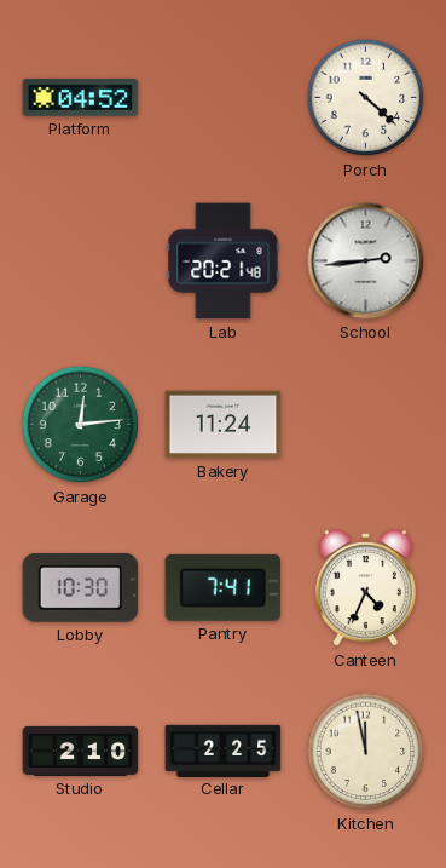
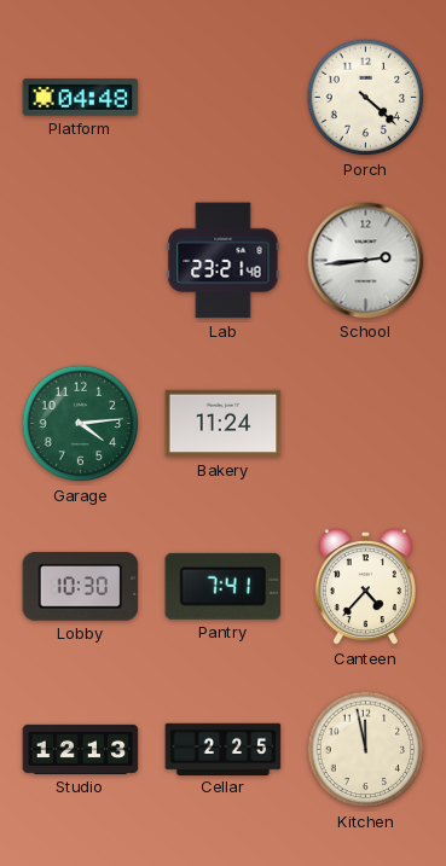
Platform: 04:52 -> 04:48
Lab: 20:21 -> 23:21
Garage: 12:14 -> 4:14
Canteen: 4:34 -> 4:37
Studio: 2:10 -> 12:13
